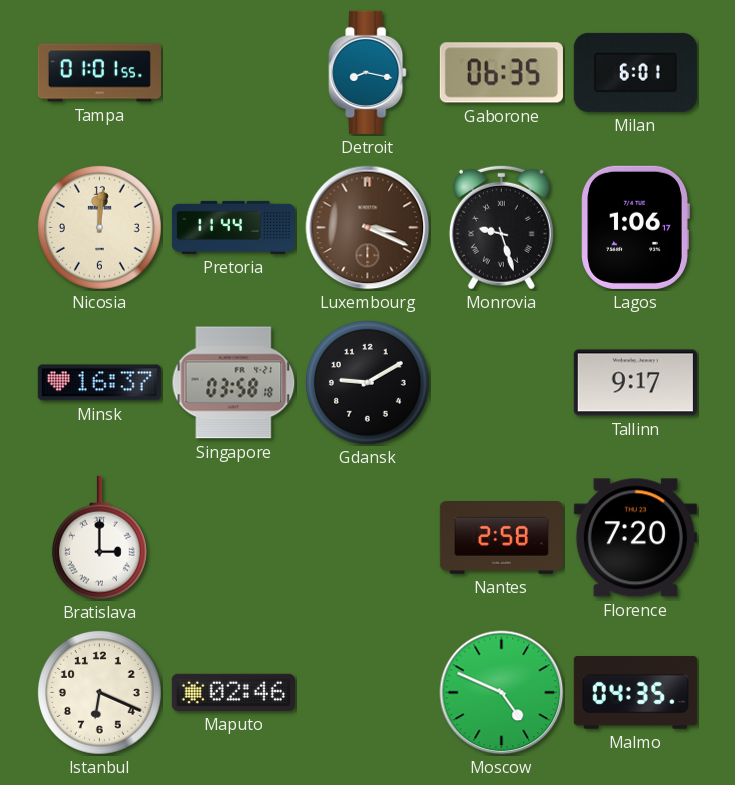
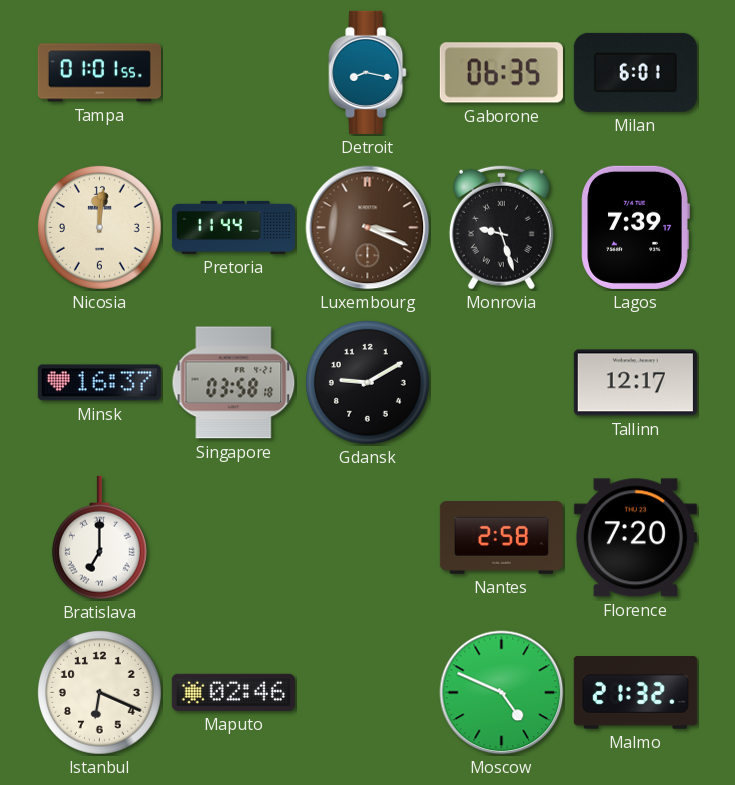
Lagos: 1:06 -> 7:39
Tallinn: 9:17 -> 12:17
Bratislava: 3:00 -> 7:00
Malmo: 04:35 -> 21:32
